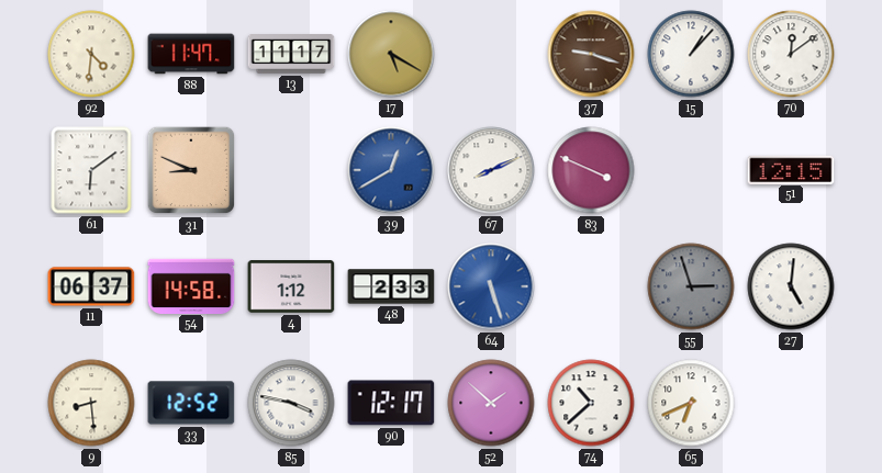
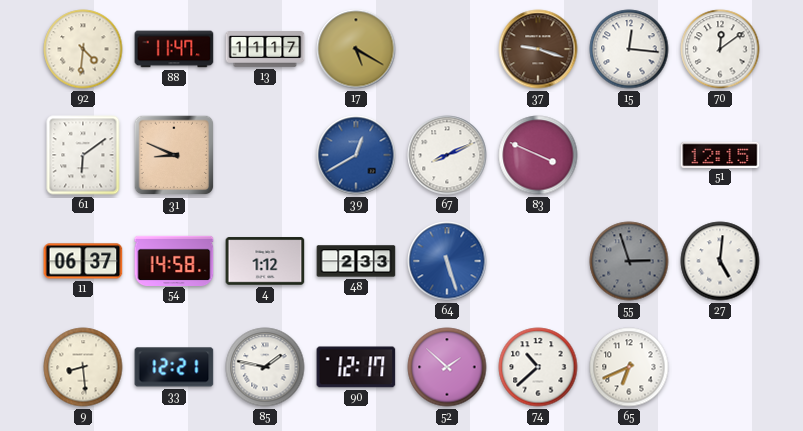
15: 1:07 -> 12:16
33: 12:52 -> 12:21
85: 3:47 -> 1:47
